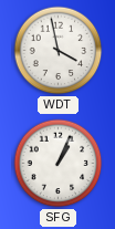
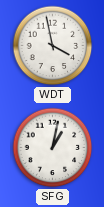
SFG: 1:04 -> 1:02
